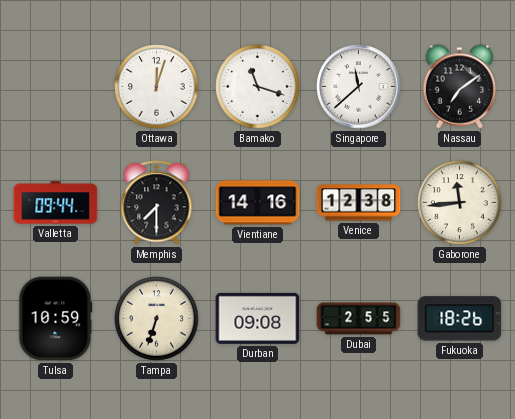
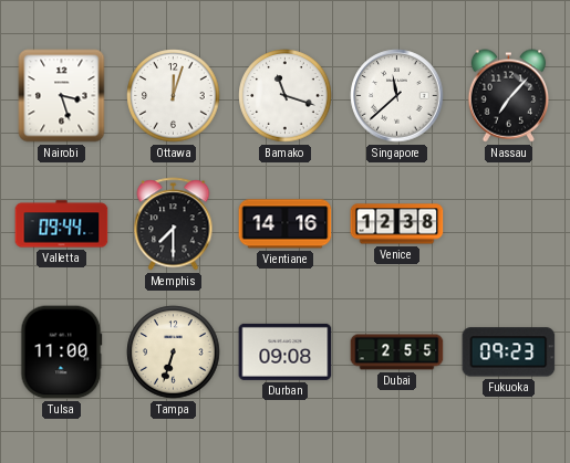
Nairobi: none -> 3:27
Nassau: 7:09 -> 7:07
Gaborone: 11:44 -> none
Tulsa: 10:59 -> 11:00
Fukuoka: 18:26 -> 09:23
